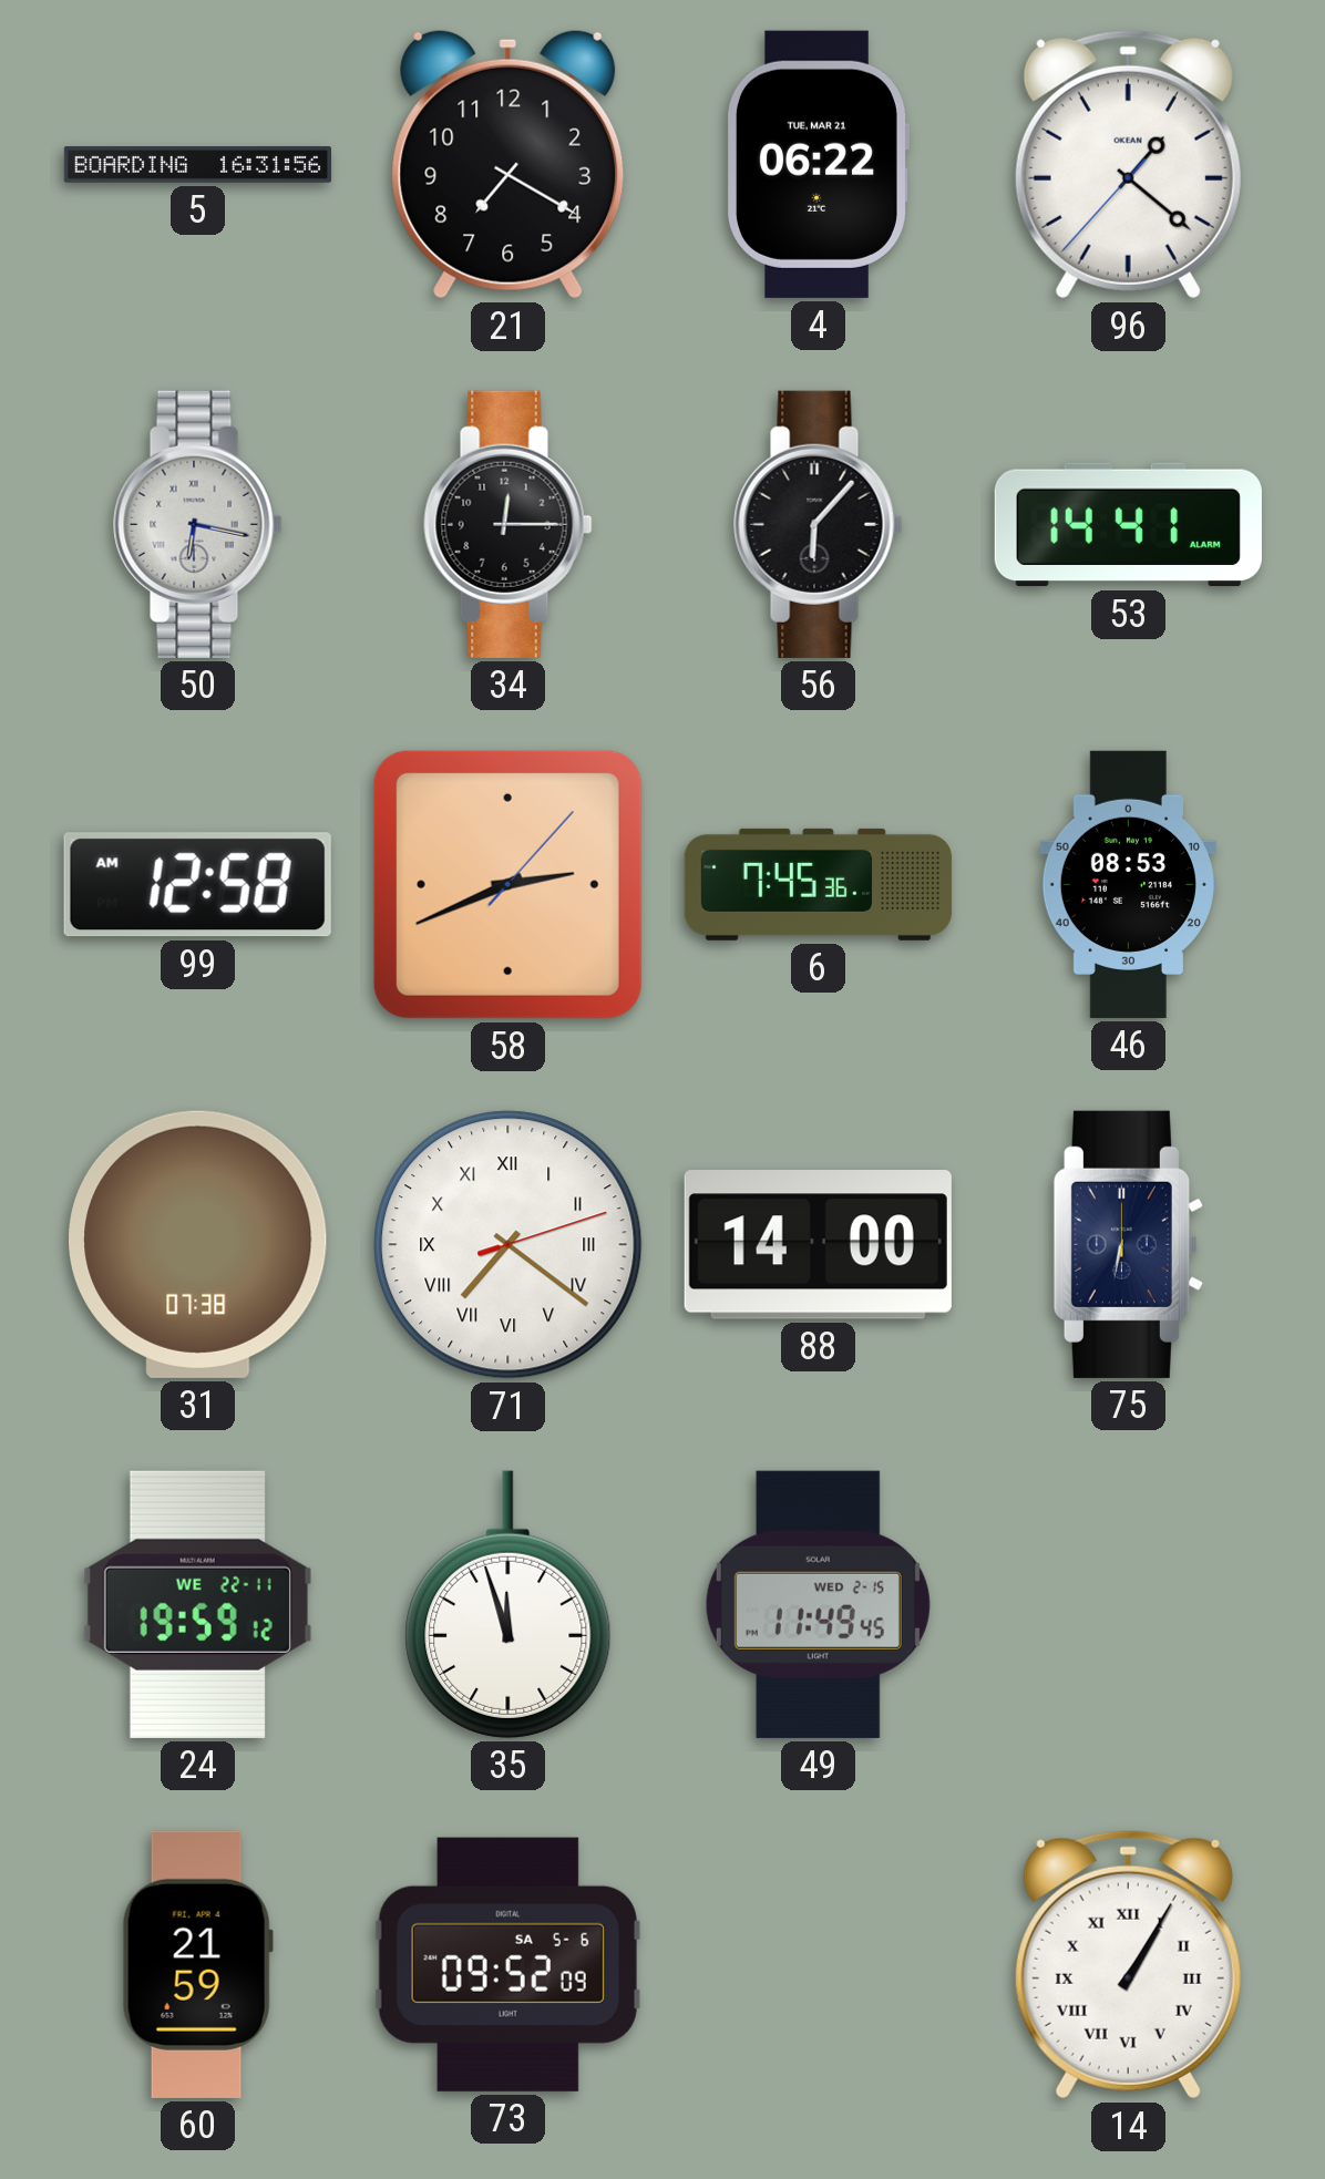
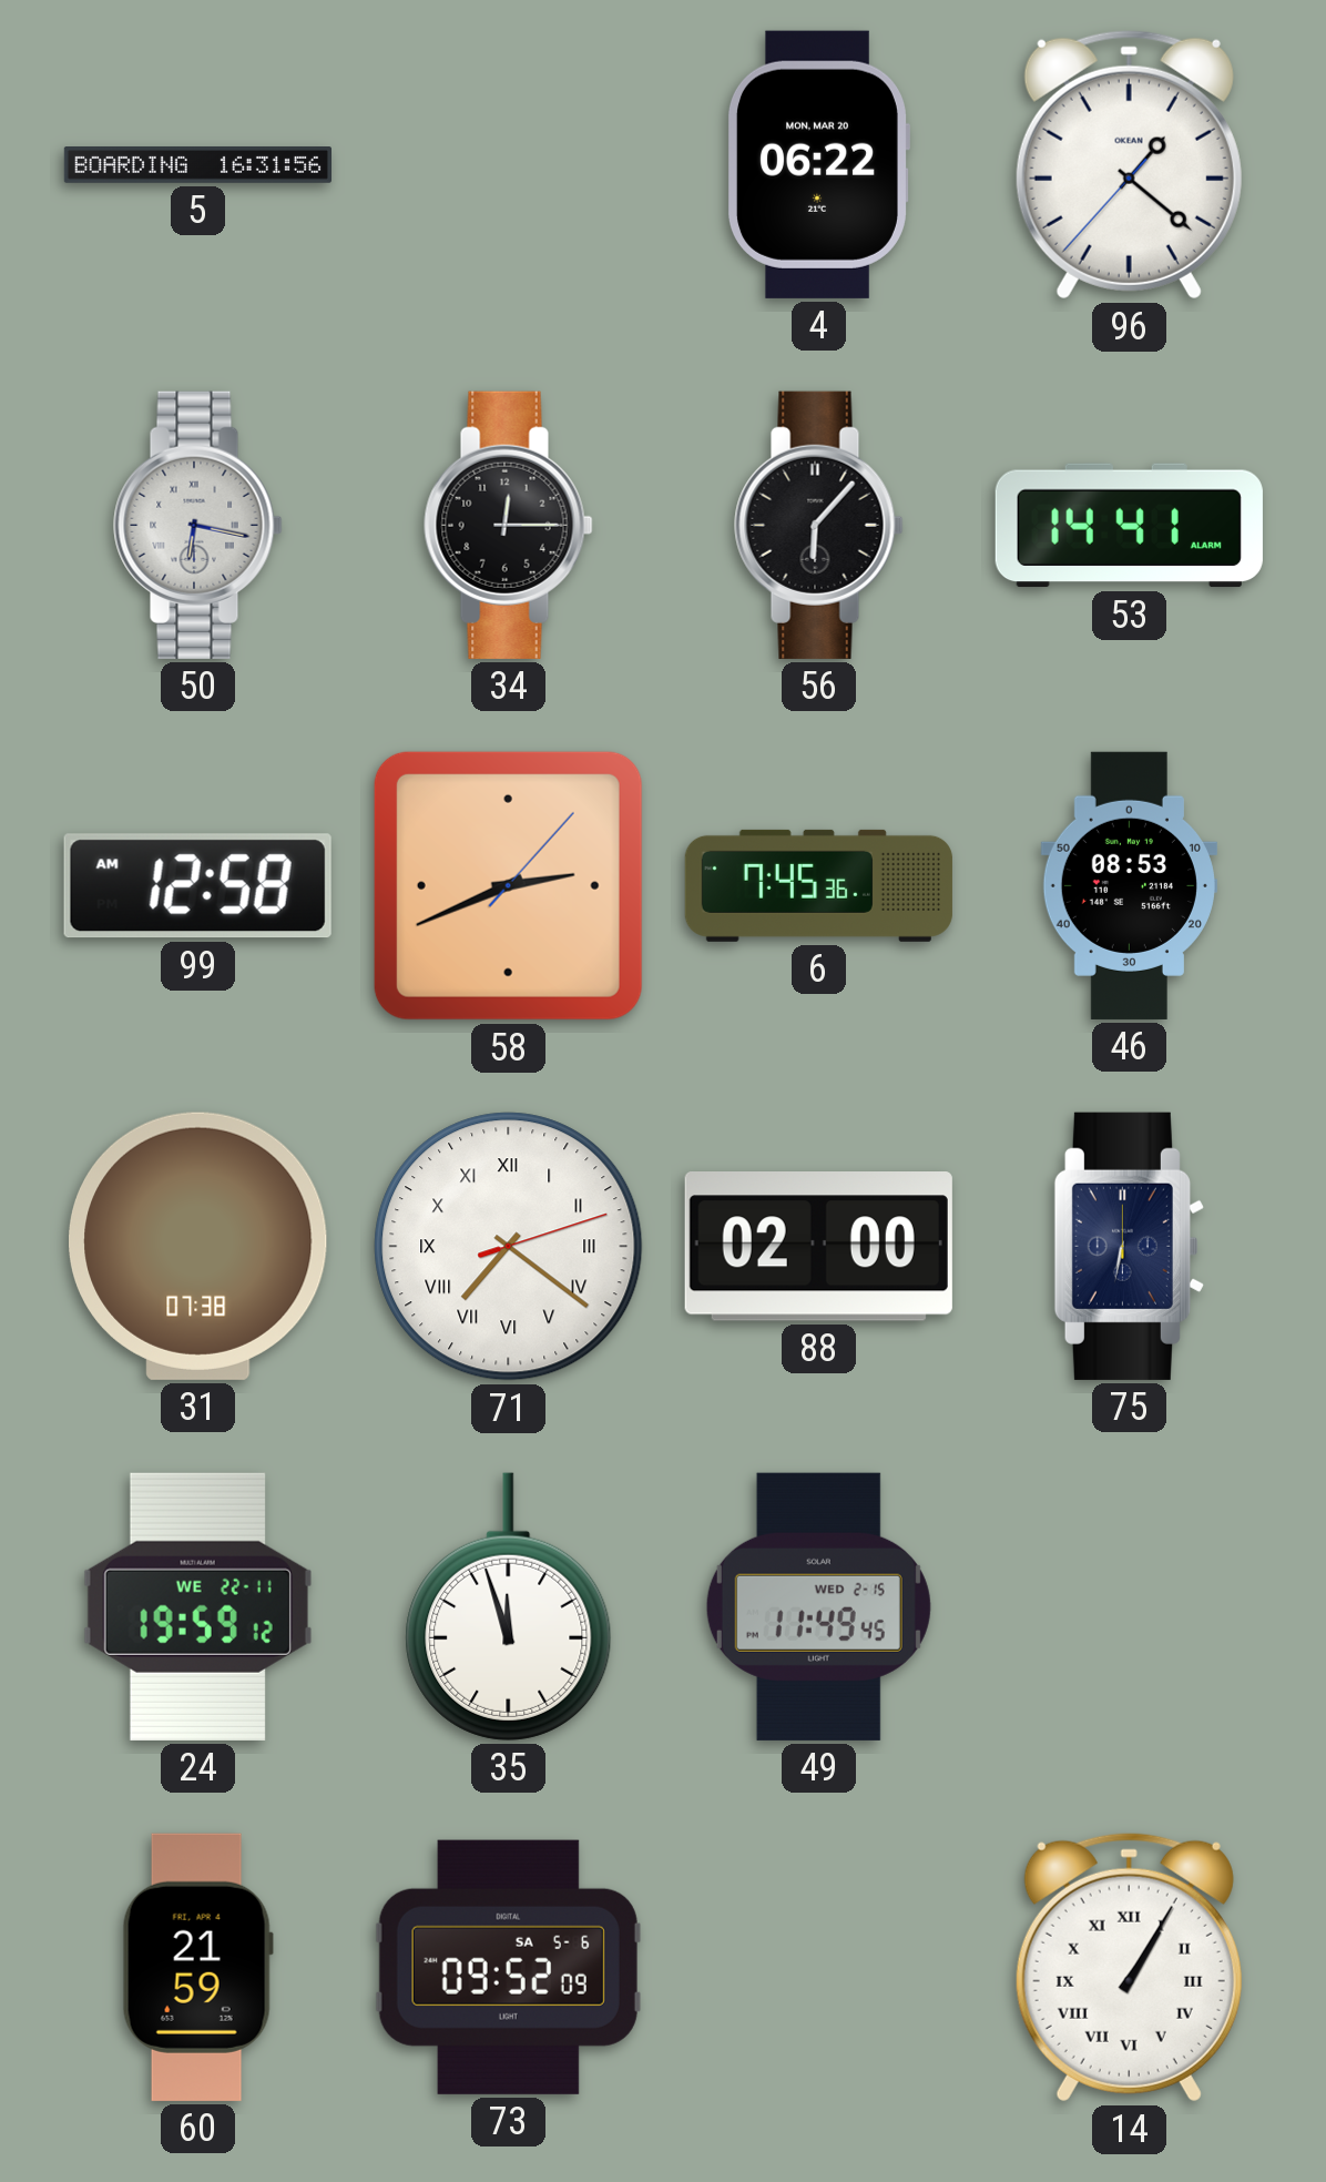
21: 7:20 -> none
4 date: TUE, MAR 21 -> MON, MAR 20
88: 14:00 -> 02:00
